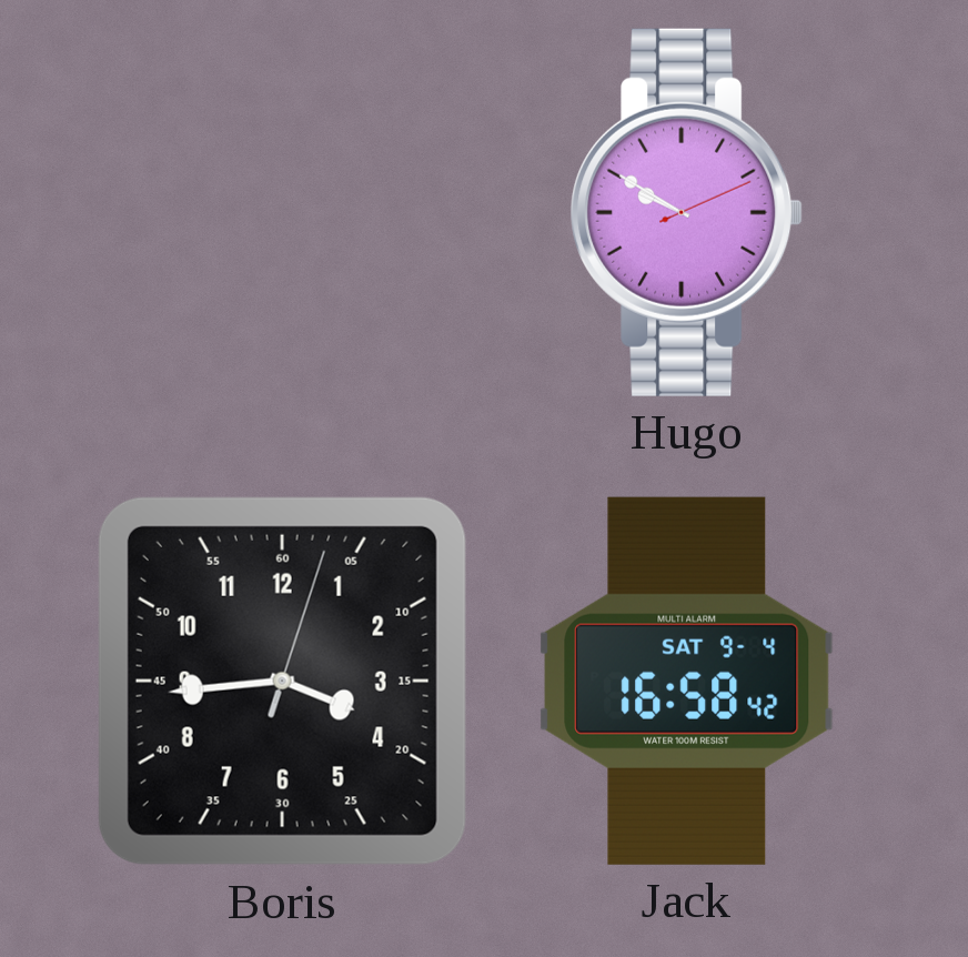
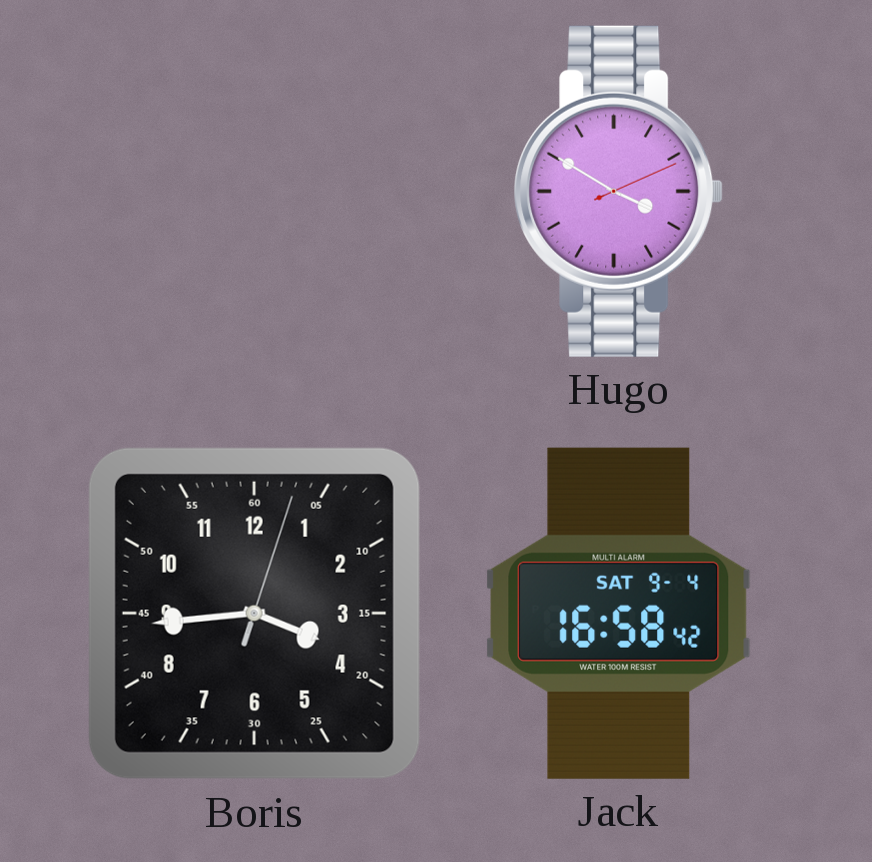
Hugo: 9:50 -> 3:50
